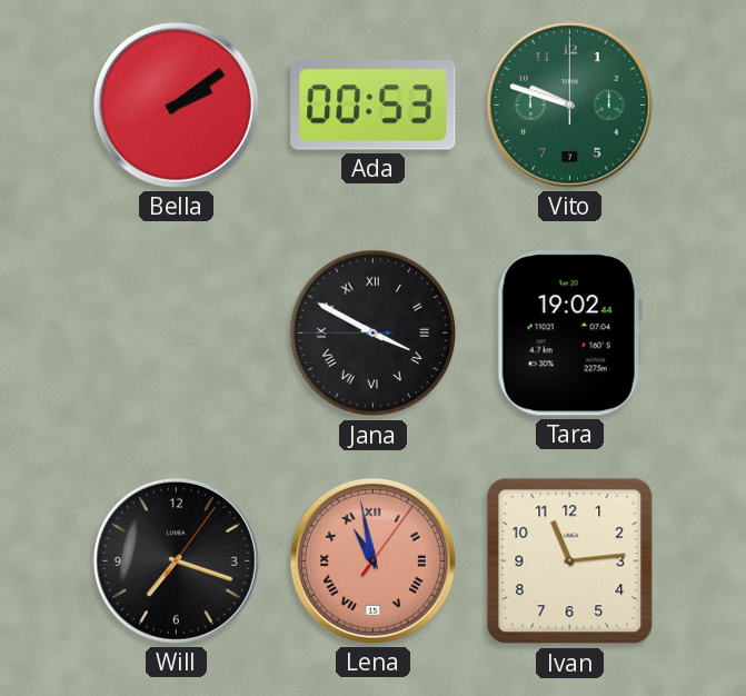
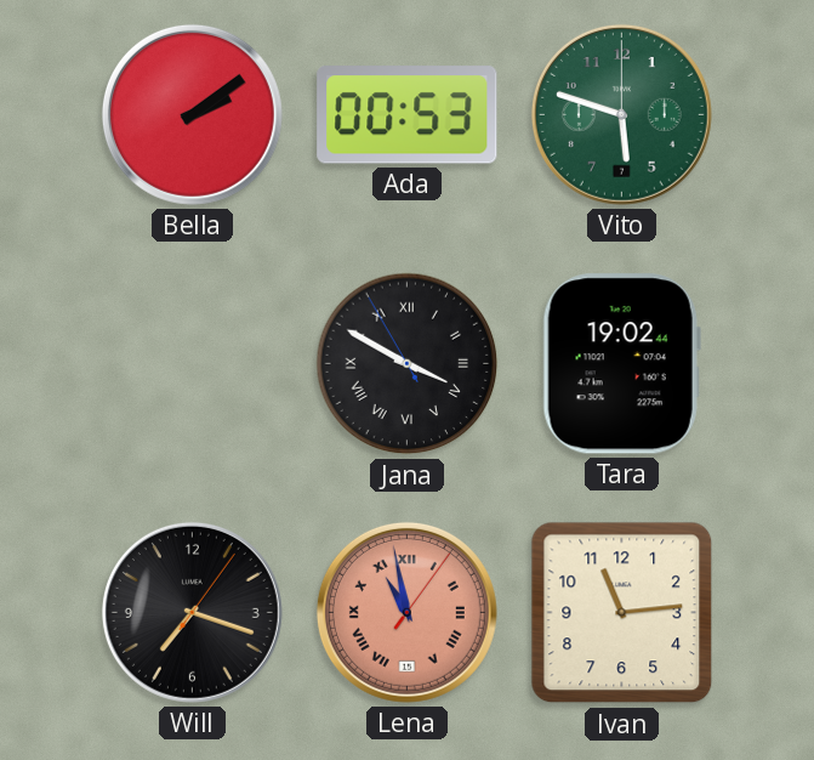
Vito: 9:48 -> 5:48
Jana: 3:49:45 -> 3:49:55
